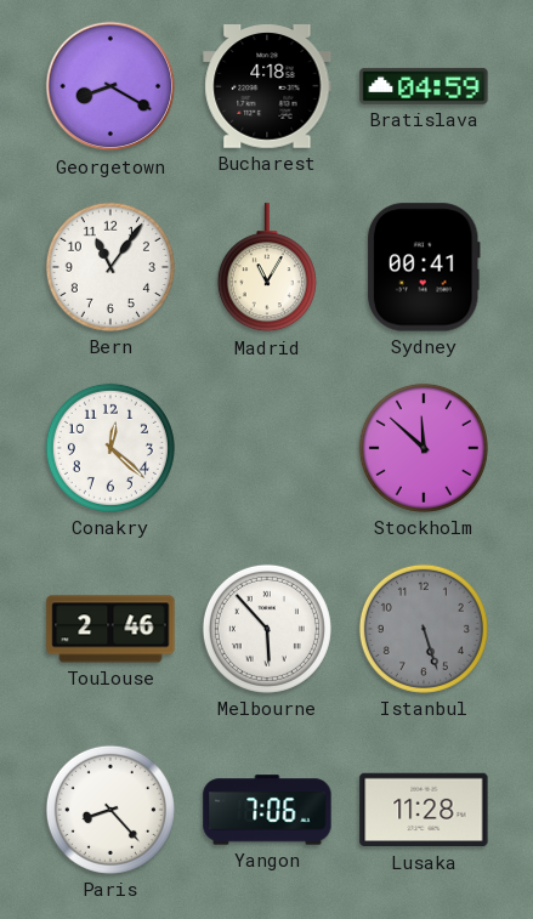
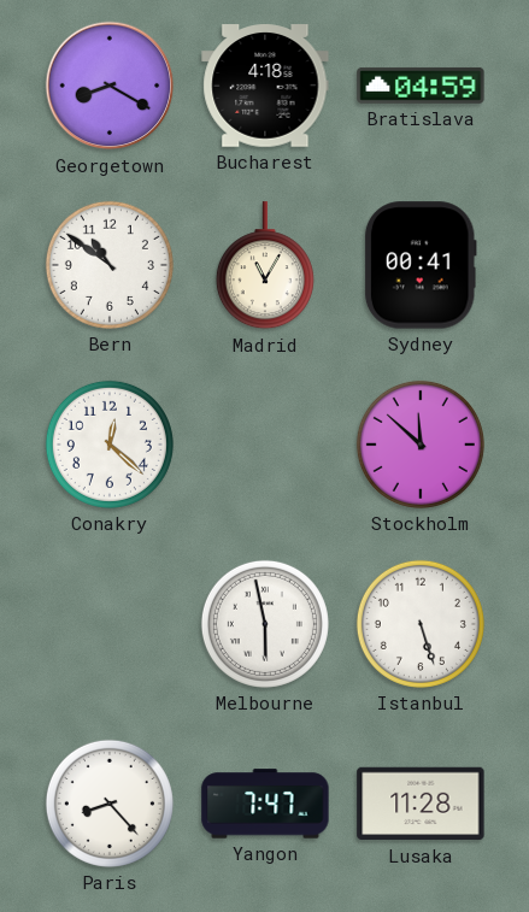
Bern: 11:06 -> 10:51
Toulouse: 2:46 -> none
Melbourne: 5:53 -> 5:58
Istanbul dial: grey -> white
Yangon: 7:06 -> 7:47
